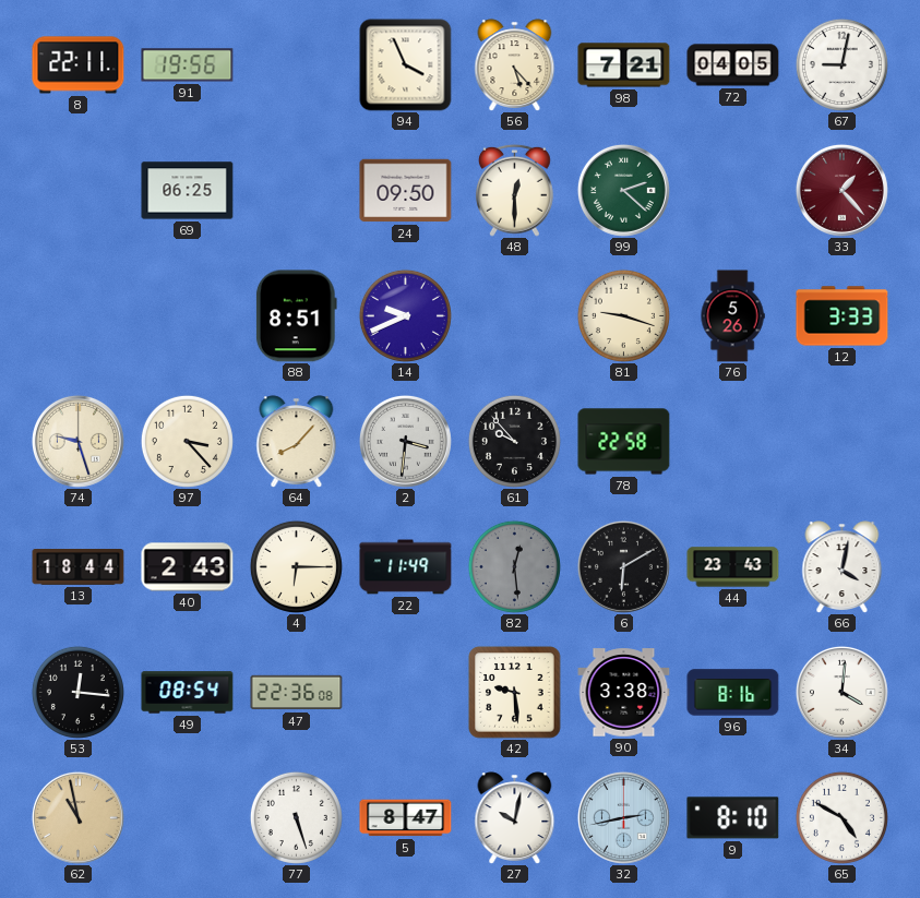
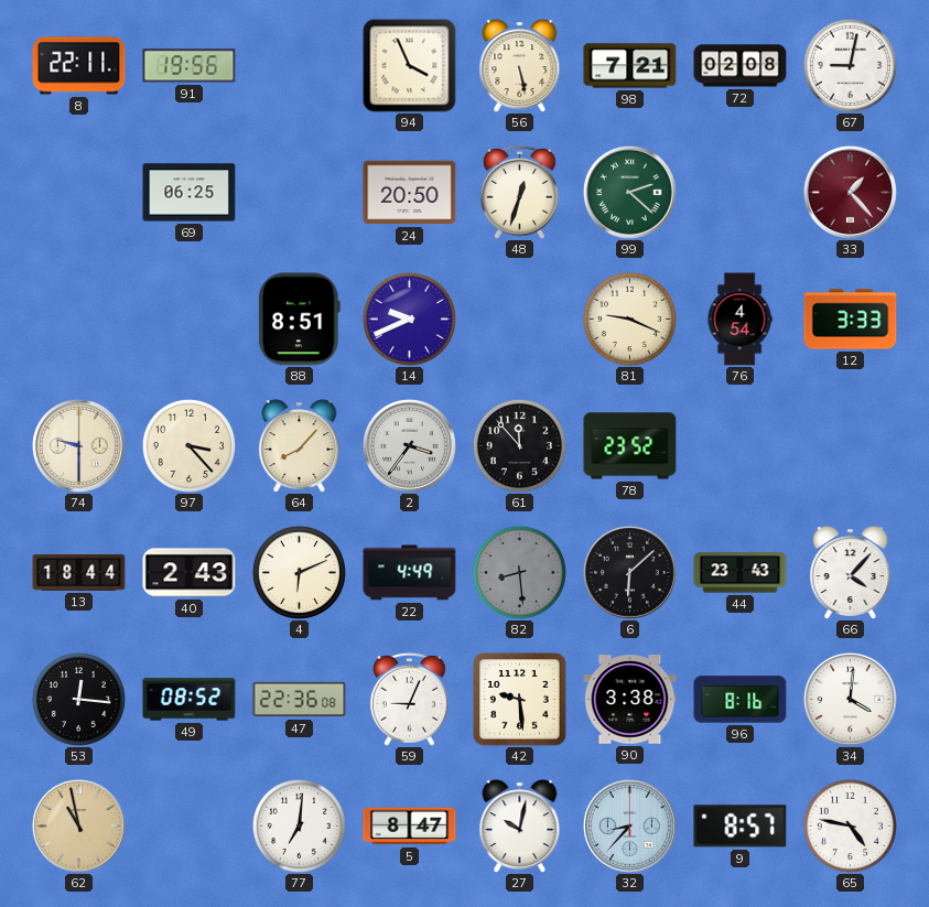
56: 5:23 -> 5:28
72: 04:05 -> 02:08
24: 09:50 -> 20:50
48: 12:30 -> 12:33
81: 9:18 -> 9:19
76: 5:26 -> 4:54
74: 9:27 -> 9:30
2: 3:31 -> 3:36
61: 9:53 -> 11:53
78: 22:58 -> 23:52
4: 6:15 -> 6:11
22: 11:49 -> 4:49
82: 12:29 -> 8:29
6: 6:10 -> 6:08
66: 4:02 -> 4:07
49: 08:54 -> 08:52
59: none -> 9:04
77: 5:27 -> 7:01
32: 2:43 -> 8:37
9: 8:10 -> 8:57
65: 4:50 -> 4:47
